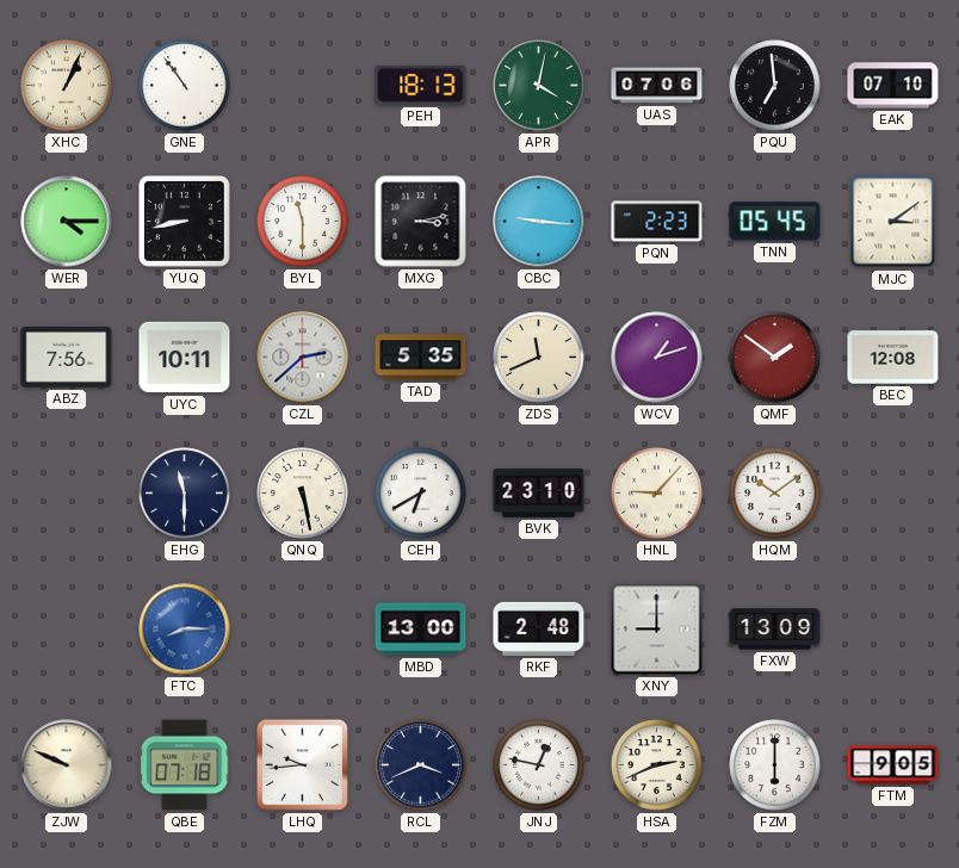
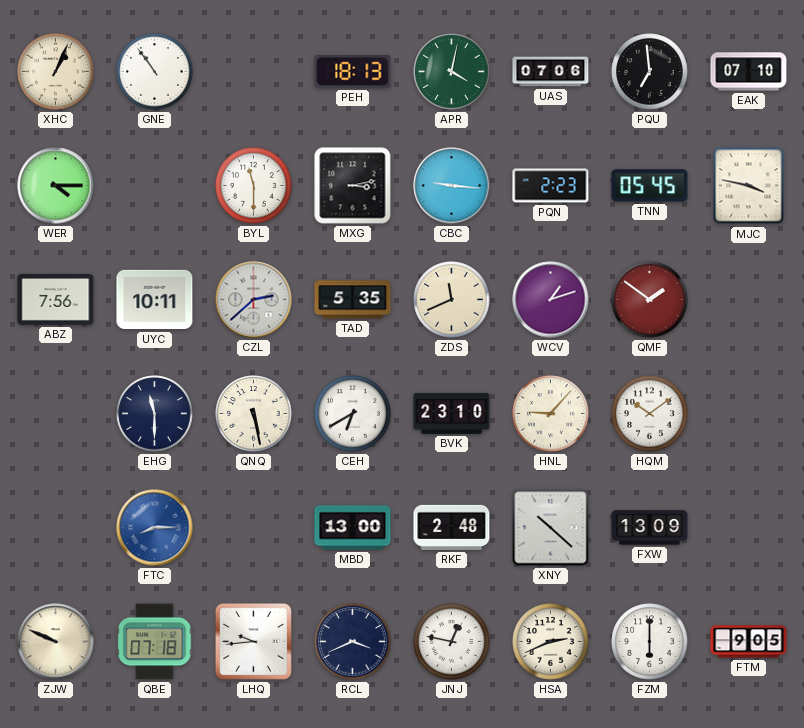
YUQ: 8:43 -> none
MJC: 3:09 -> 3:47
BEC: 12:08 -> none
XNY: 9:00 -> 10:22
